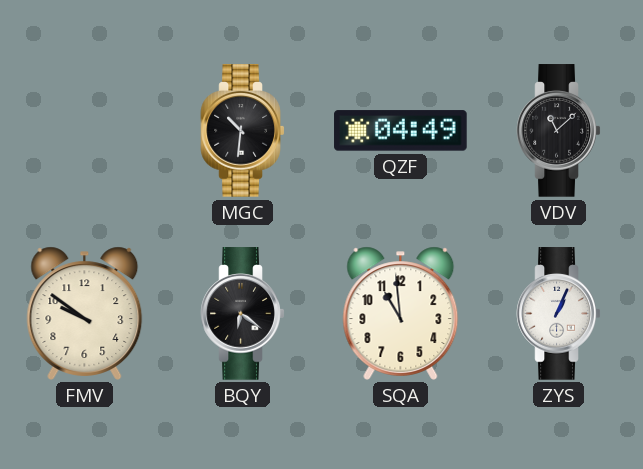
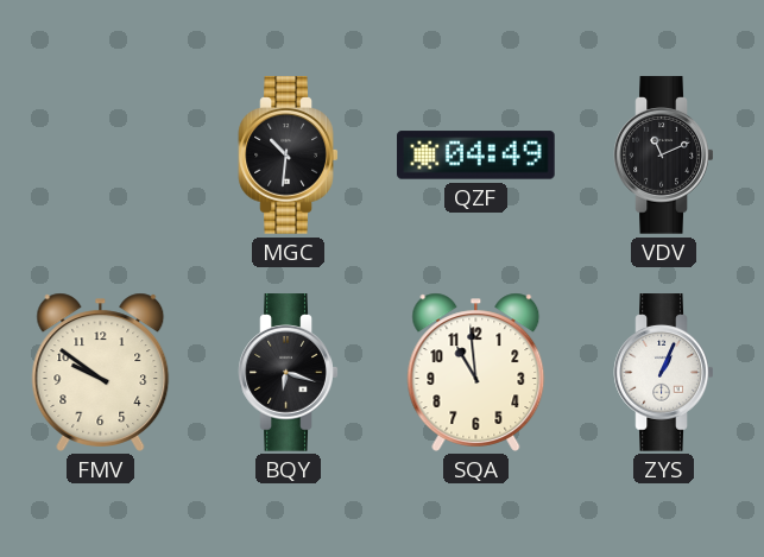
VDV: 11:08 -> 11:11
BQY: 6:21 -> 6:18
